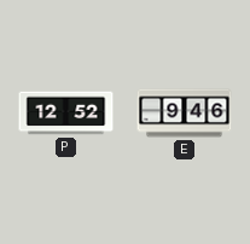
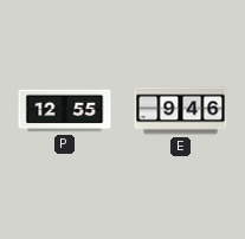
P: 12:52 -> 12:55
